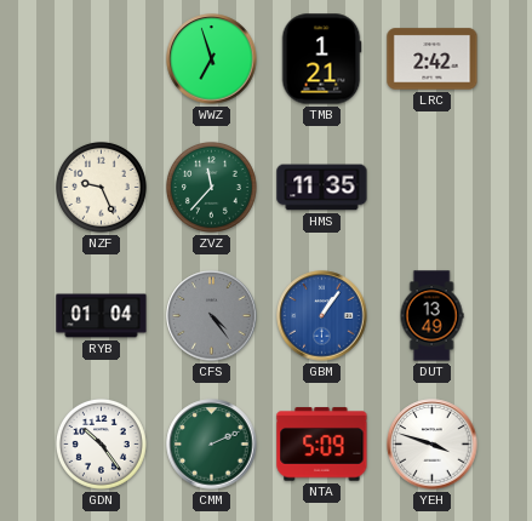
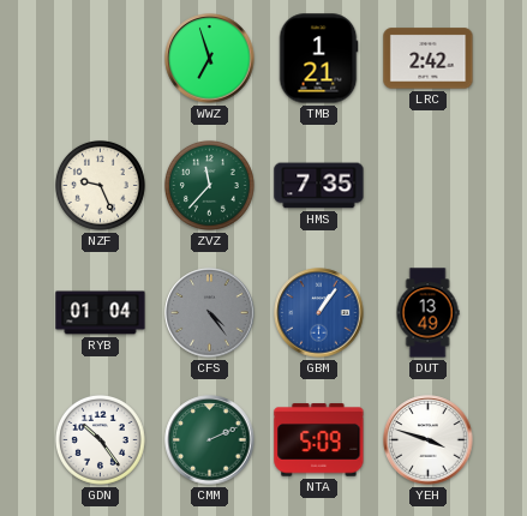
HMS: 11:35 -> 7:35
